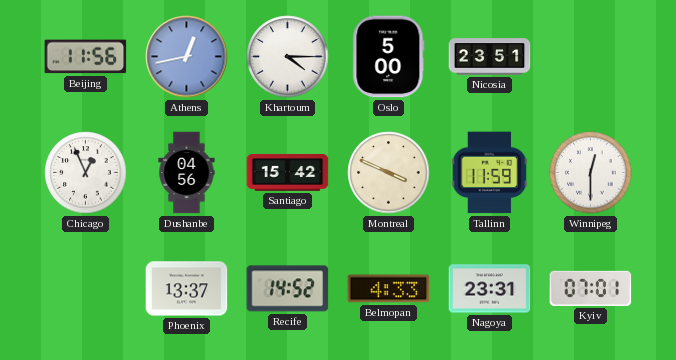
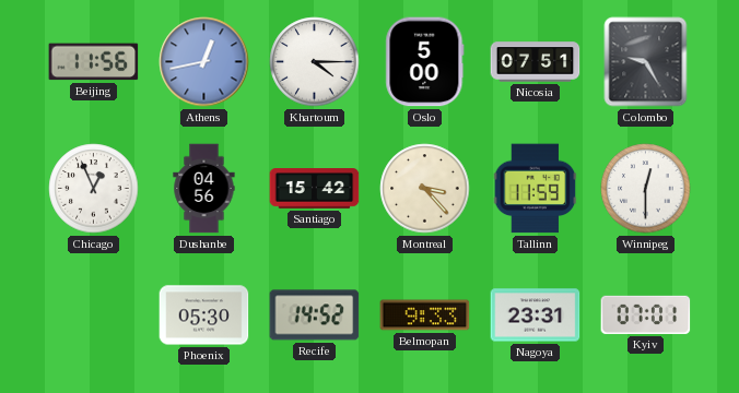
Nicosia: 23:51 -> 07:51
Colombo: none -> 9:25
Montreal: 3:49 -> 3:23
Phoenix: 13:37 -> 05:30
Belmopan: 4:33 -> 9:33
